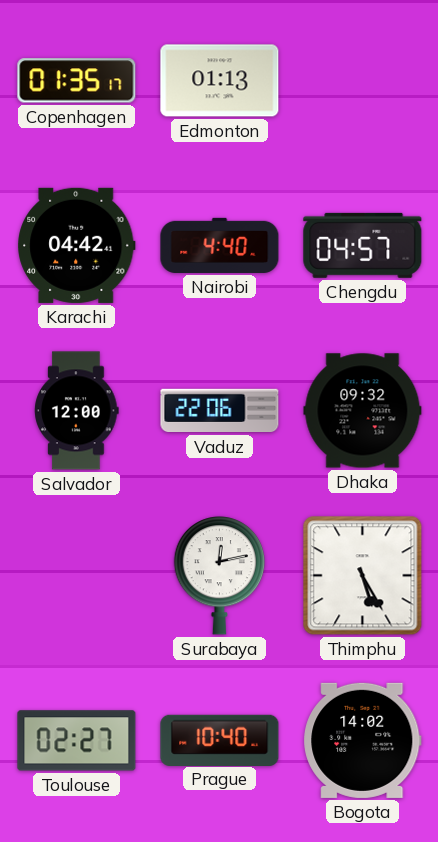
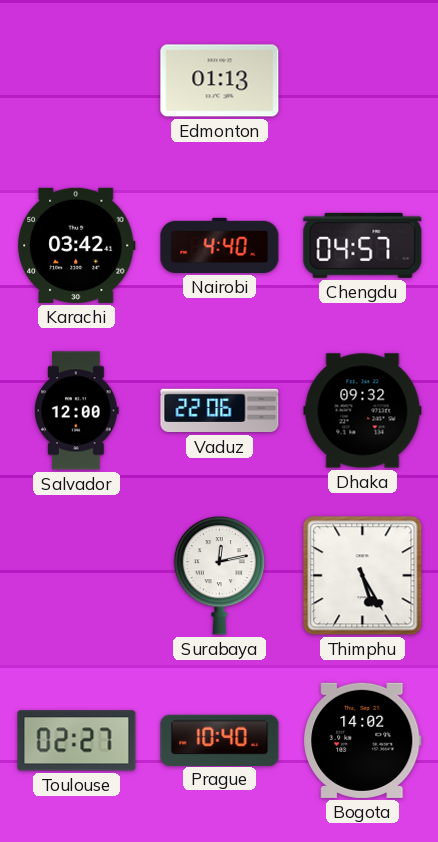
Copenhagen: 01:35 -> none
Karachi: 04:42 -> 03:42
